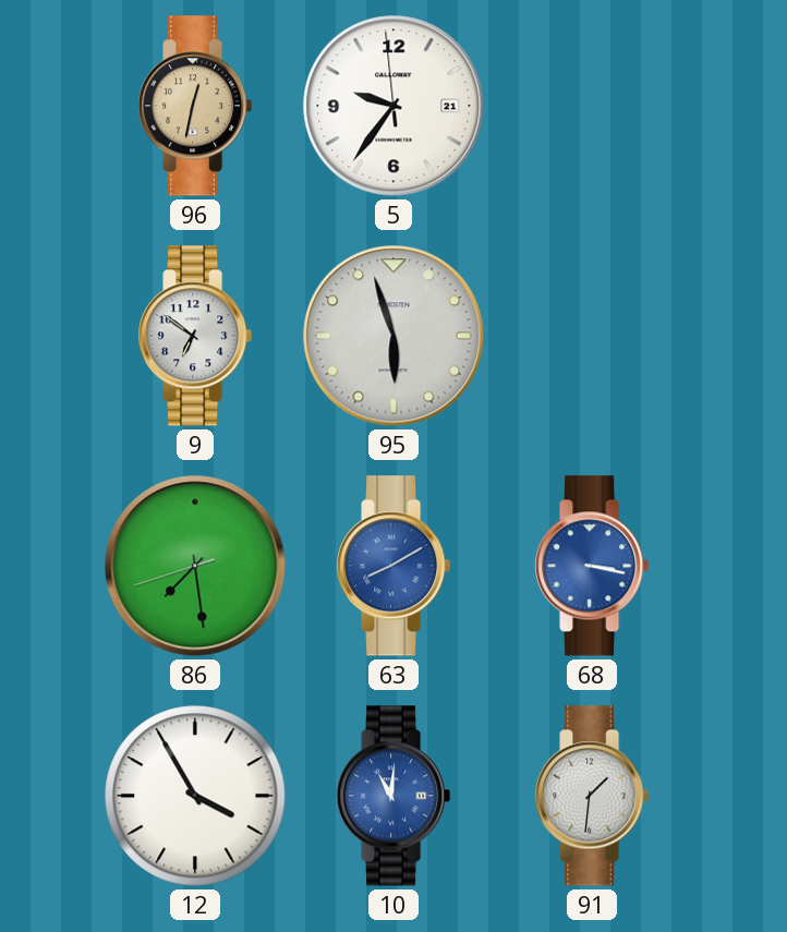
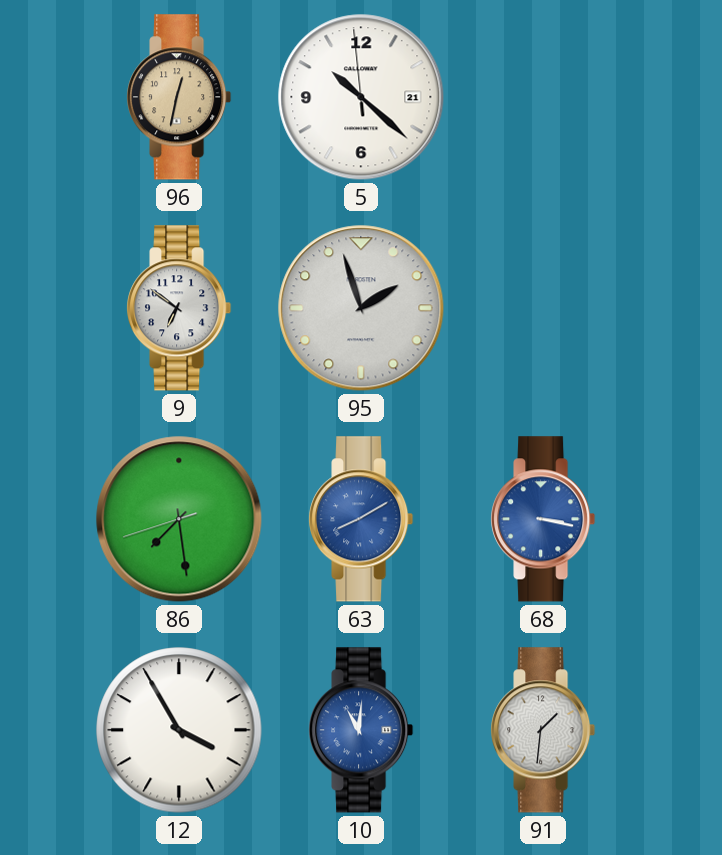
5: 9:35 -> 10:21
95: 5:57 -> 1:57
